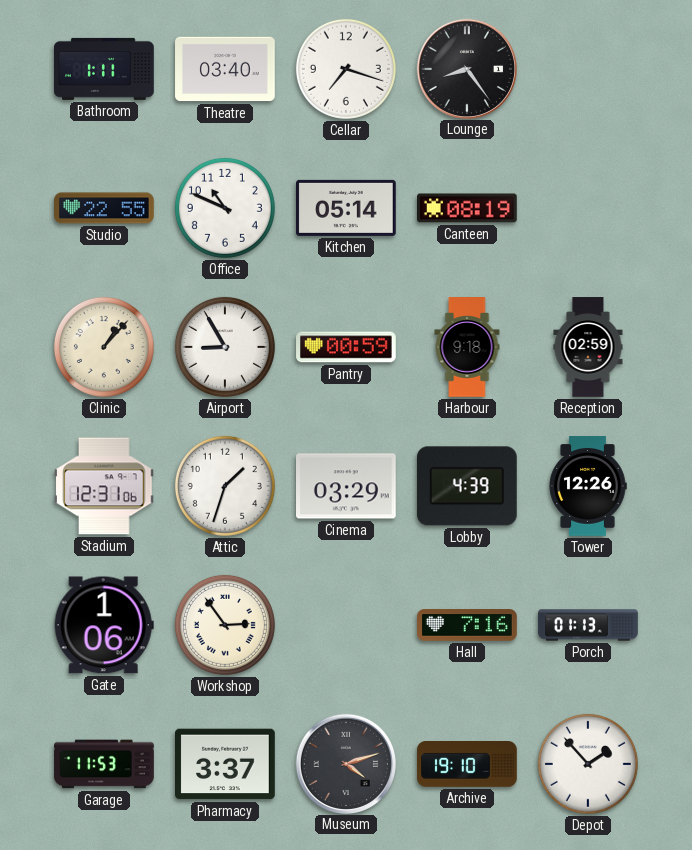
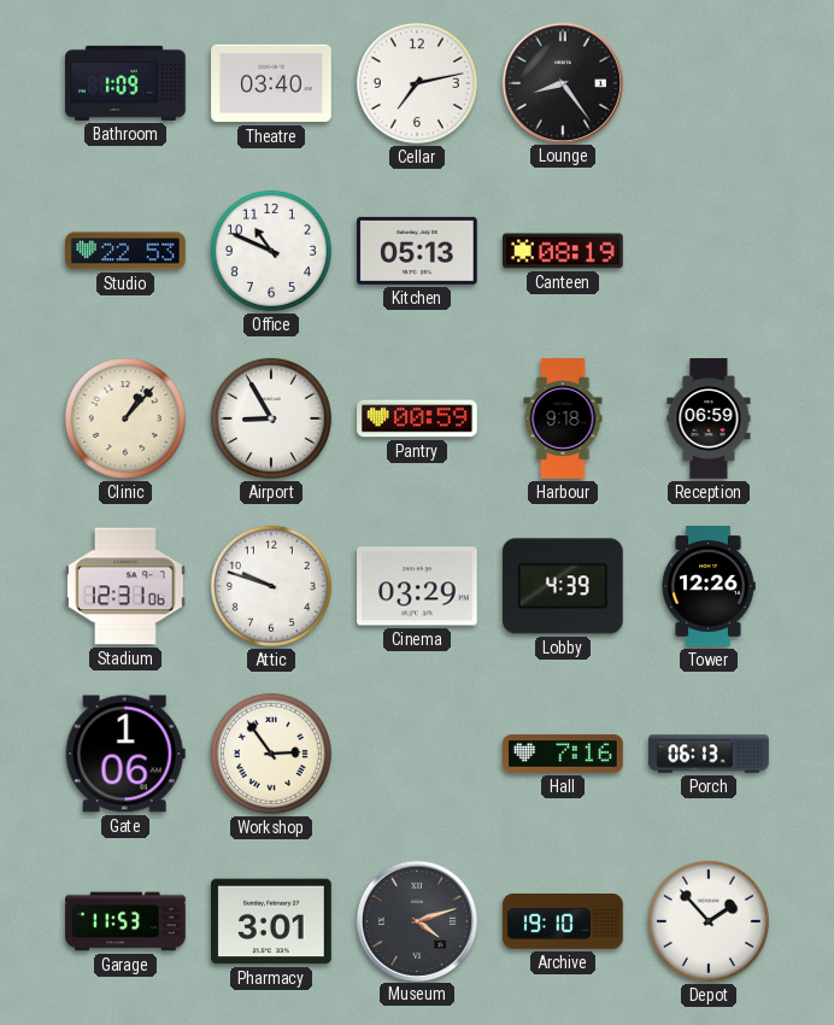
Bathroom: 1:11 -> 1:09
Cellar: 7:18 -> 7:13
Studio: 22:55 -> 22:53
Kitchen: 05:14 -> 05:13
Reception: 02:59 -> 06:59
Attic: 1:33 -> 9:48
Porch: 01:13 -> 06:13
Pharmacy: 3:37 -> 3:01
